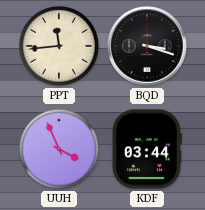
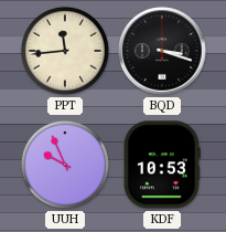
UUH: 3:56 -> 9:56
KDF: 03:44 -> 10:53
